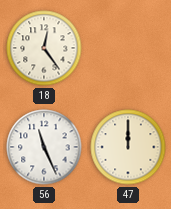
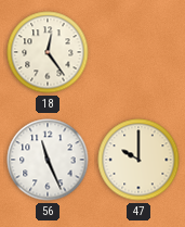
47: 12:00 -> 10:00
